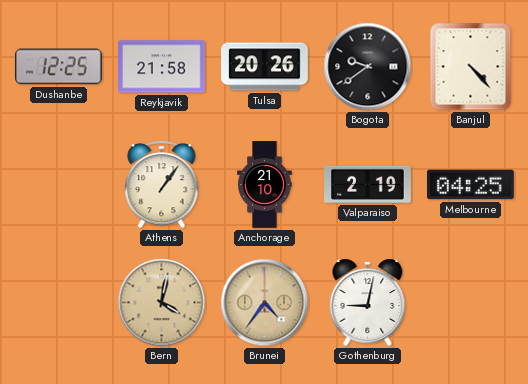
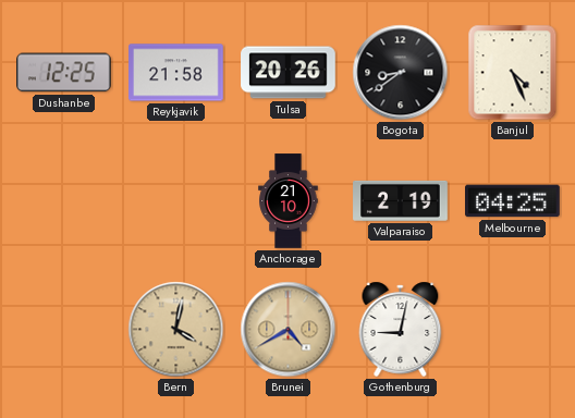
Bogota: 9:39 -> 8:39
Banjul: 4:23 -> 4:26
Athens: 1:06 -> none
Brunei: 4:36 -> 4:40
